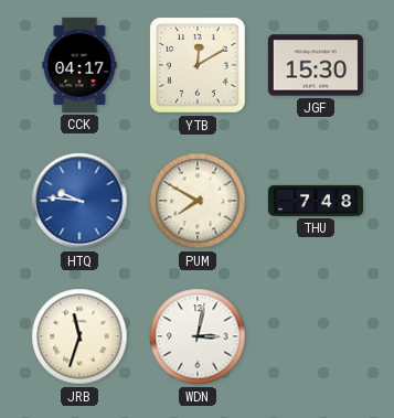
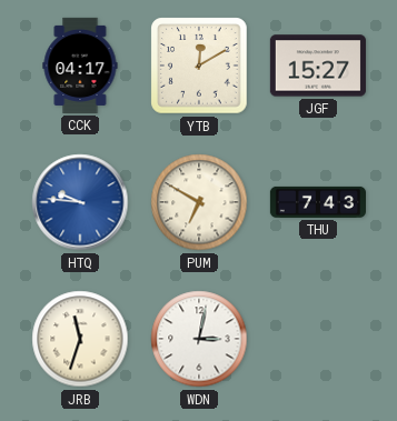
JGF: 15:30 -> 15:27
PUM: 7:50 -> 6:50
THU: 7:48 -> 7:43
